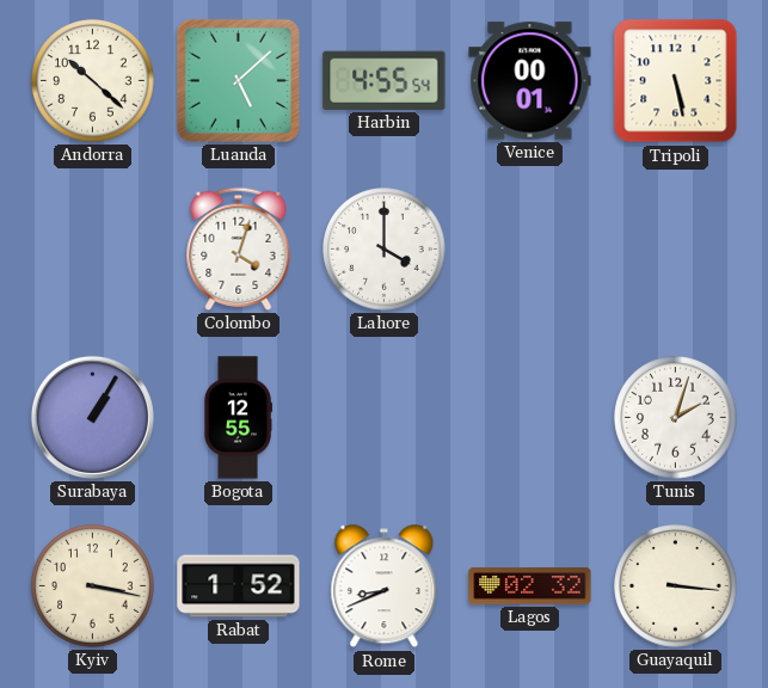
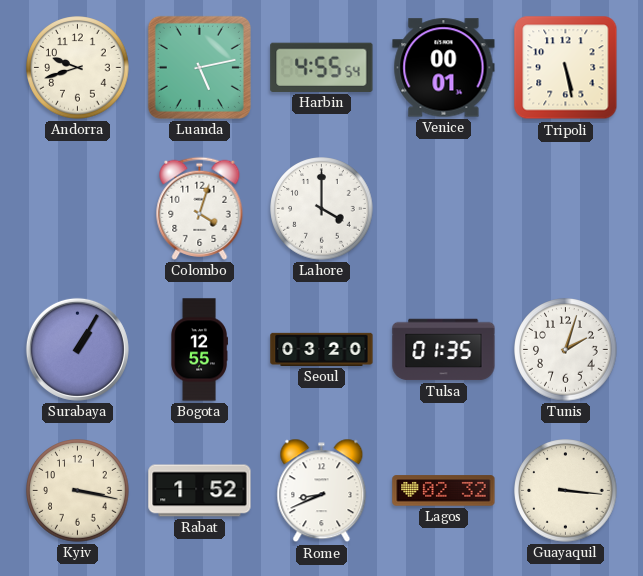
Andorra: 10:22 -> 9:42
Luanda: 5:08 -> 5:13
Seoul: none -> 03:20
Tulsa: none -> 01:35
